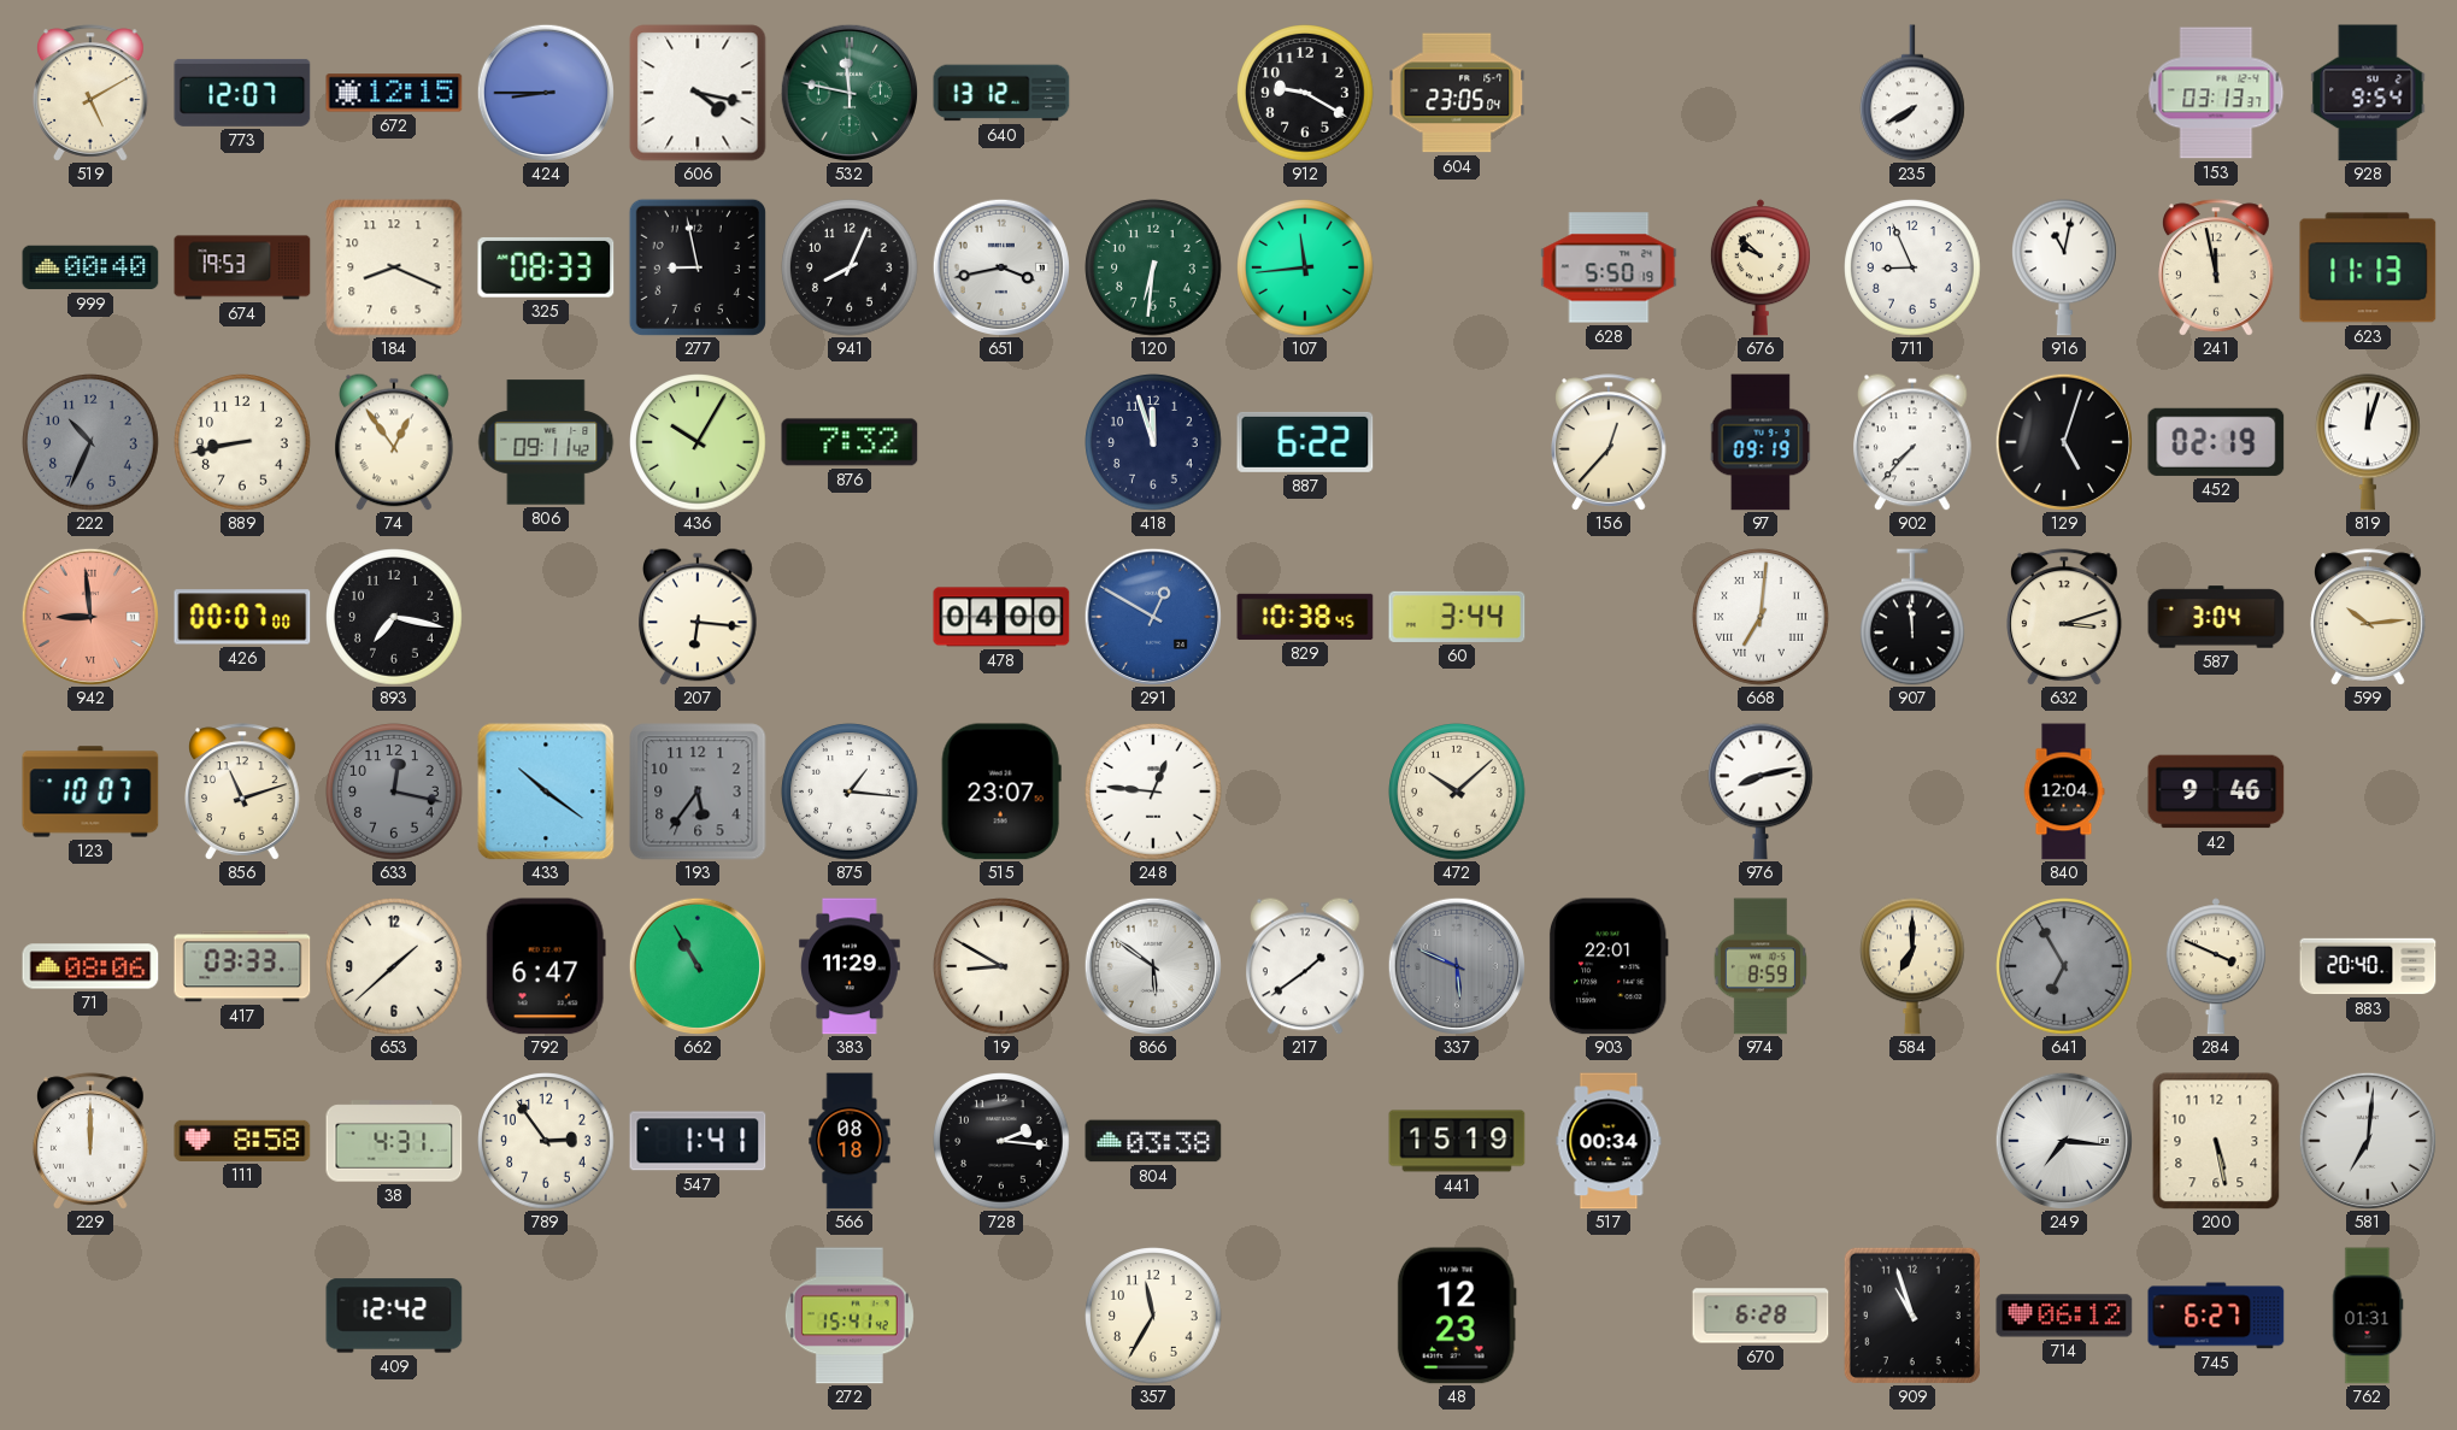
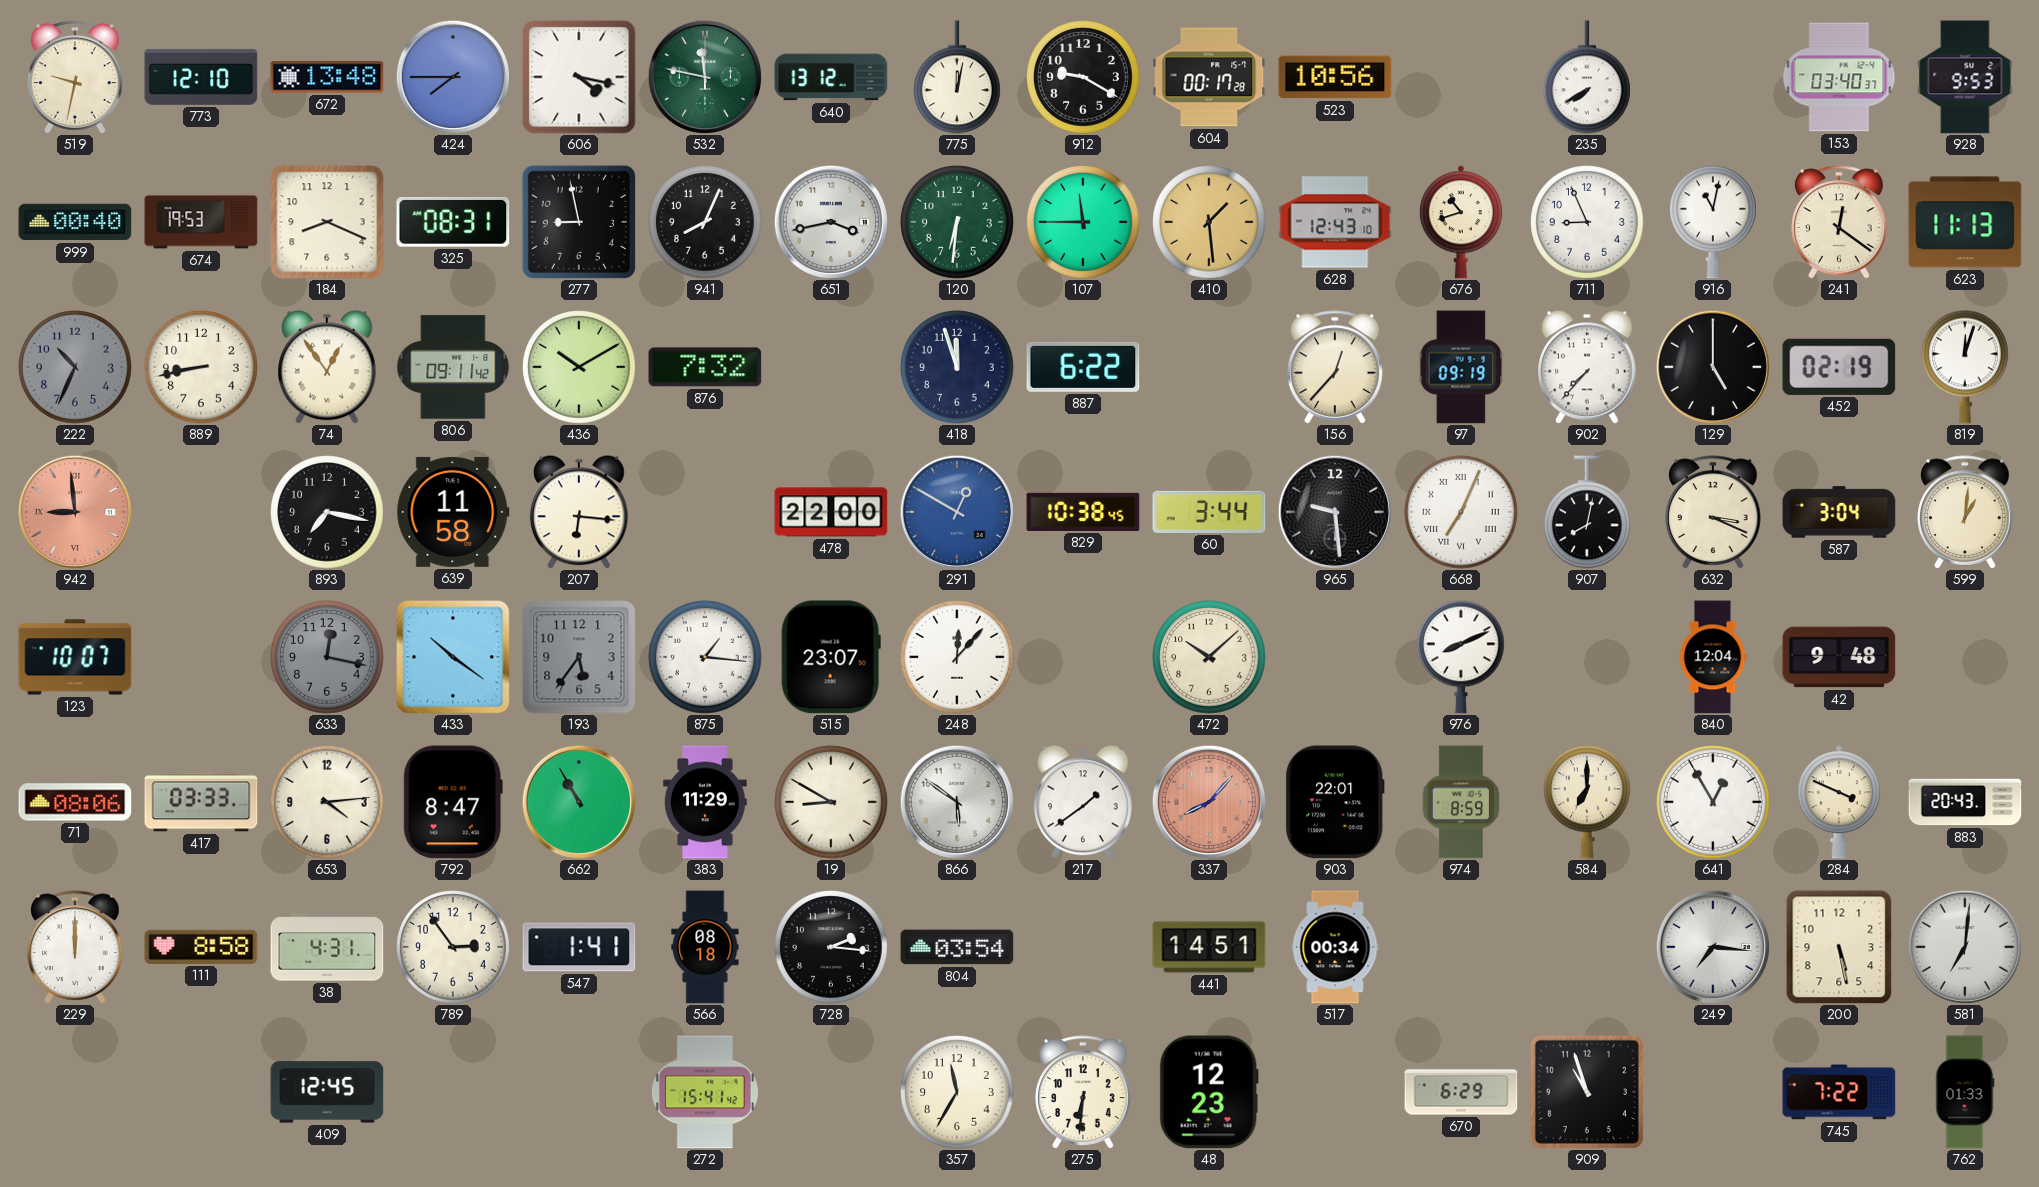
519: 5:10 -> 9:32
773: 12:07 -> 12:10
672: 12:15 -> 13:48
424: 8:45 -> 7:45
775: none -> 12:02
604: 23:05 -> 00:17
523: none -> 10:56
153: 03:13 -> 03:40
928: 9:54 -> 9:53
325: 08:33 -> 08:31
107: 11:44 -> 11:45
410: none -> 1:29
628: 5:50 -> 12:43
676: 9:52 -> 10:42
241: 11:58 -> 12:21
436: 10:05 -> 10:10
129: 5:03 -> 5:00
426: 00:07 -> none
639: none -> 11:58
478: 04:00 -> 22:00
965: none -> 9:29
668: 7:01 -> 7:04
907: 11:59 -> 8:02
632: 3:12 -> 3:19
599: 10:14 -> 1:01
856: 11:12 -> none
248: 12:46 -> 12:07
976: 8:13 -> 8:11
42: 9:46 -> 9:48
653: 1:38 -> 4:14
792: 6:47 -> 8:47
337: 5:49 -> 8:07
337 dial: grey -> salmon
641: 6:55 -> 12:55
641 dial: grey -> white
883: 20:40 -> 20:43
804: 03:38 -> 03:54
441: 15:19 -> 14:51
409: 12:42 -> 12:45
275: none -> 6:31
670: 6:28 -> 6:29
714: 06:12 -> none
745: 6:27 -> 7:22
762: 01:31 -> 01:33
